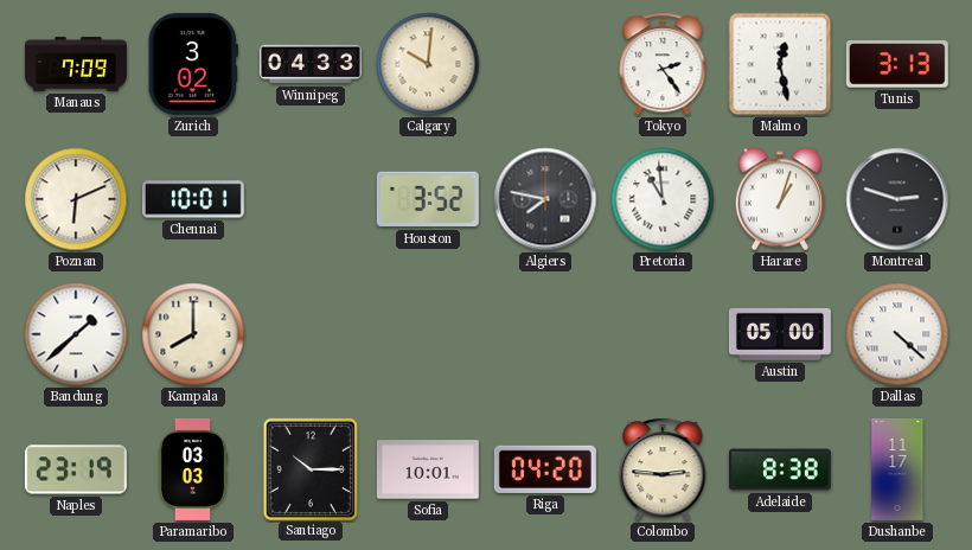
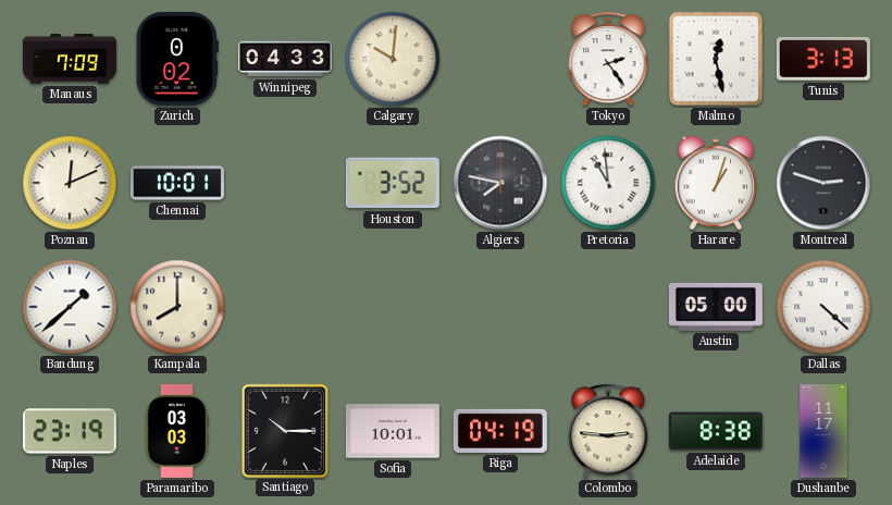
Zurich: 3:02 -> 0:02
Poznan: 6:11 -> 12:11
Riga: 04:20 -> 04:19
